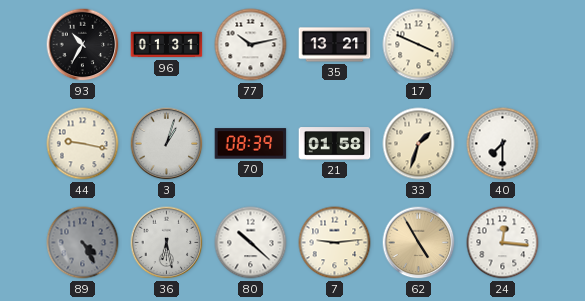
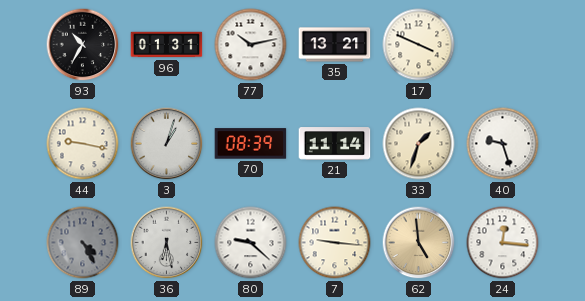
21: 01:58 -> 11:14
40: 7:30 -> 9:27
80: 10:22 -> 9:22
7: 9:14 -> 9:16
62: 4:55 -> 4:59
